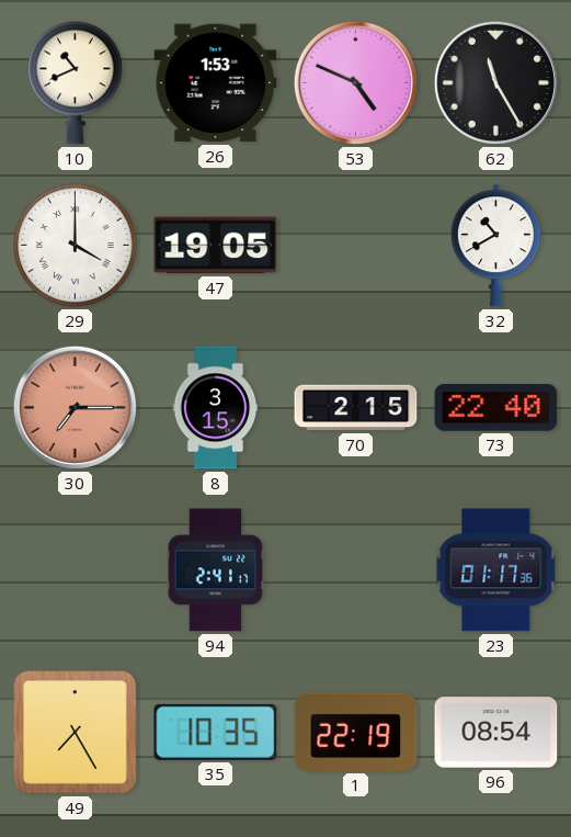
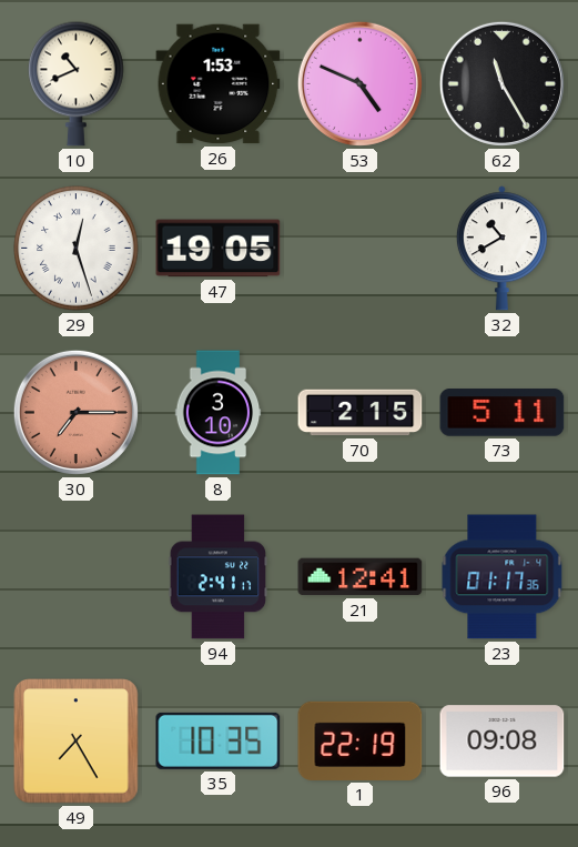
29: 4:00 -> 12:27
8: 3:15 -> 3:10
73: 22:40 -> 5:11
21: none -> 12:41
96: 08:54 -> 09:08
